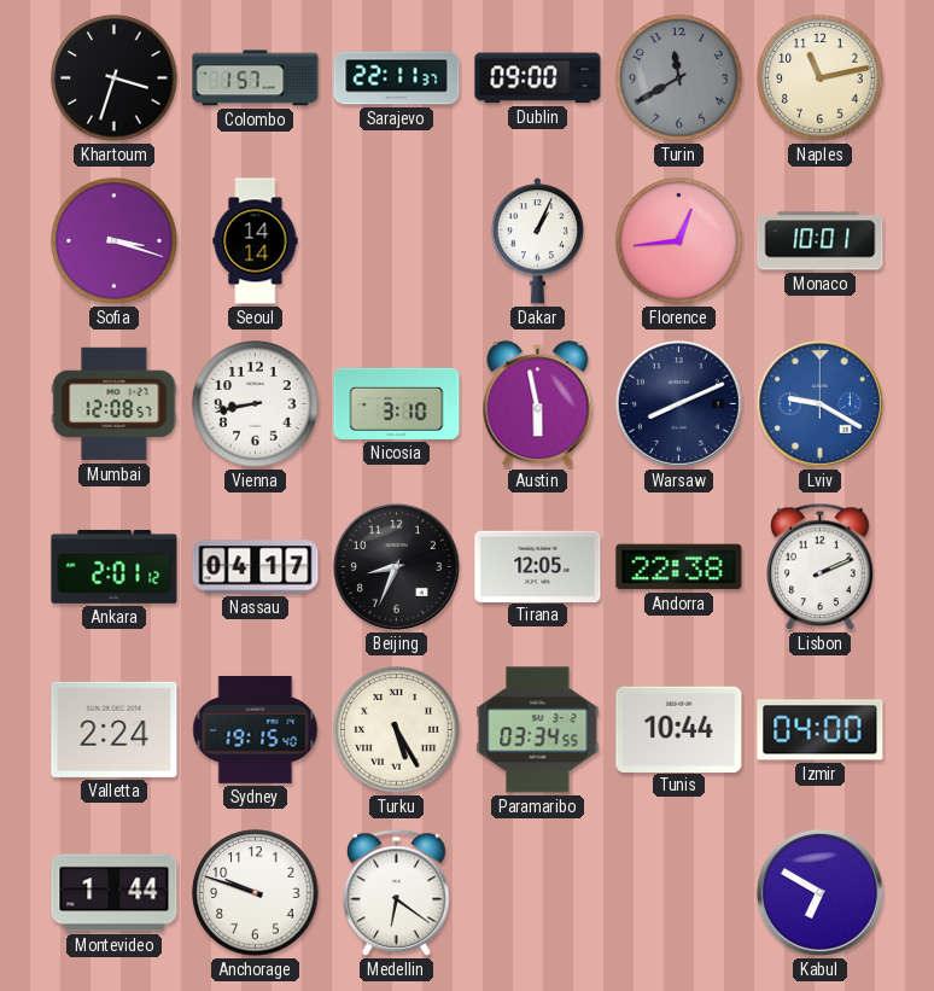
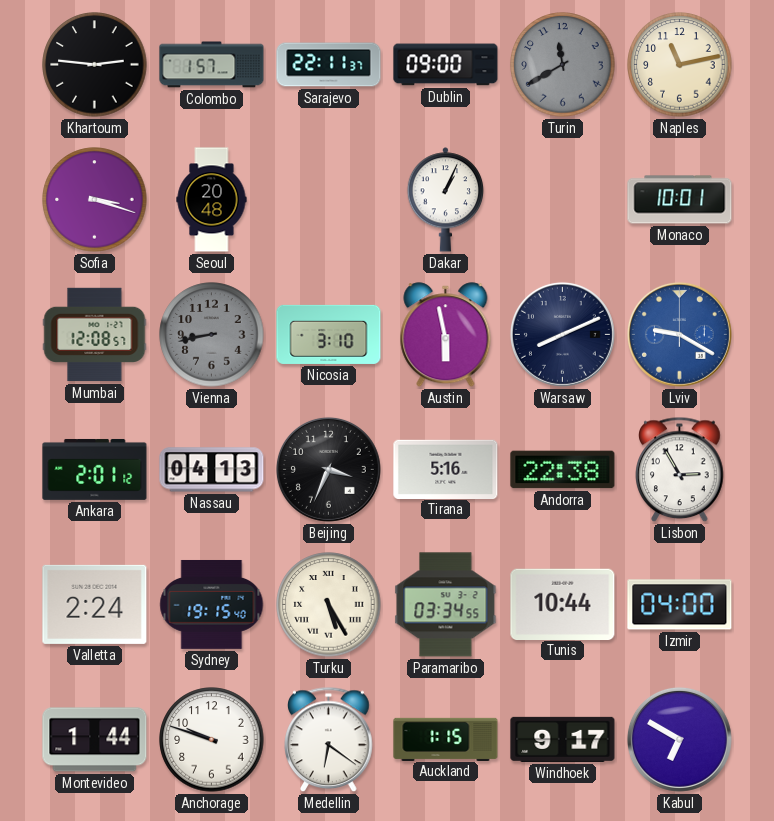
Khartoum: 3:33 -> 2:46
Seoul: 14:14 -> 20:48
Florence: 12:44 -> none
Vienna dial: white -> grey
Nassau: 04:17 -> 04:13
Beijing: 8:34 -> 3:34
Tirana: 12:05 -> 5:16
Lisbon: 2:11 -> 2:55
Auckland: none -> 1:15
Windhoek: none -> 9:17
